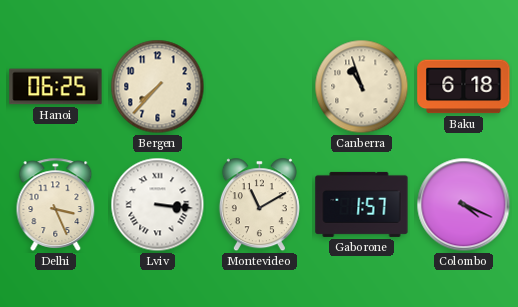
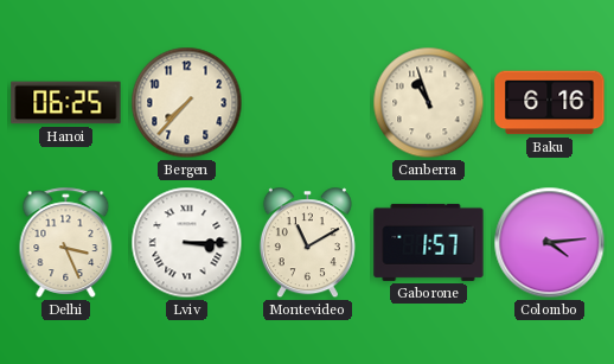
Baku: 6:18 -> 6:16
Lviv: 3:16 -> 3:15
Colombo: 4:19 -> 4:14
